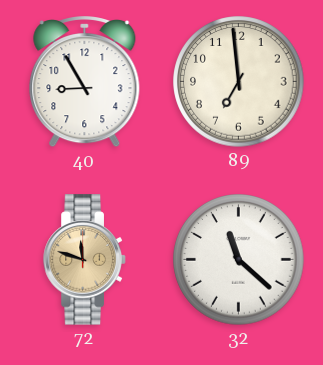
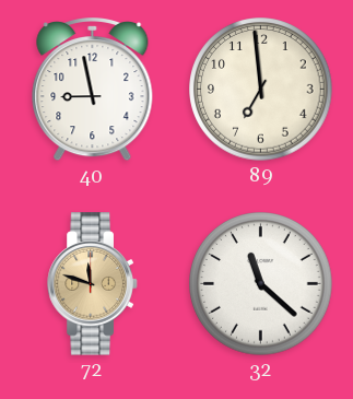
40: 8:55 -> 8:58
